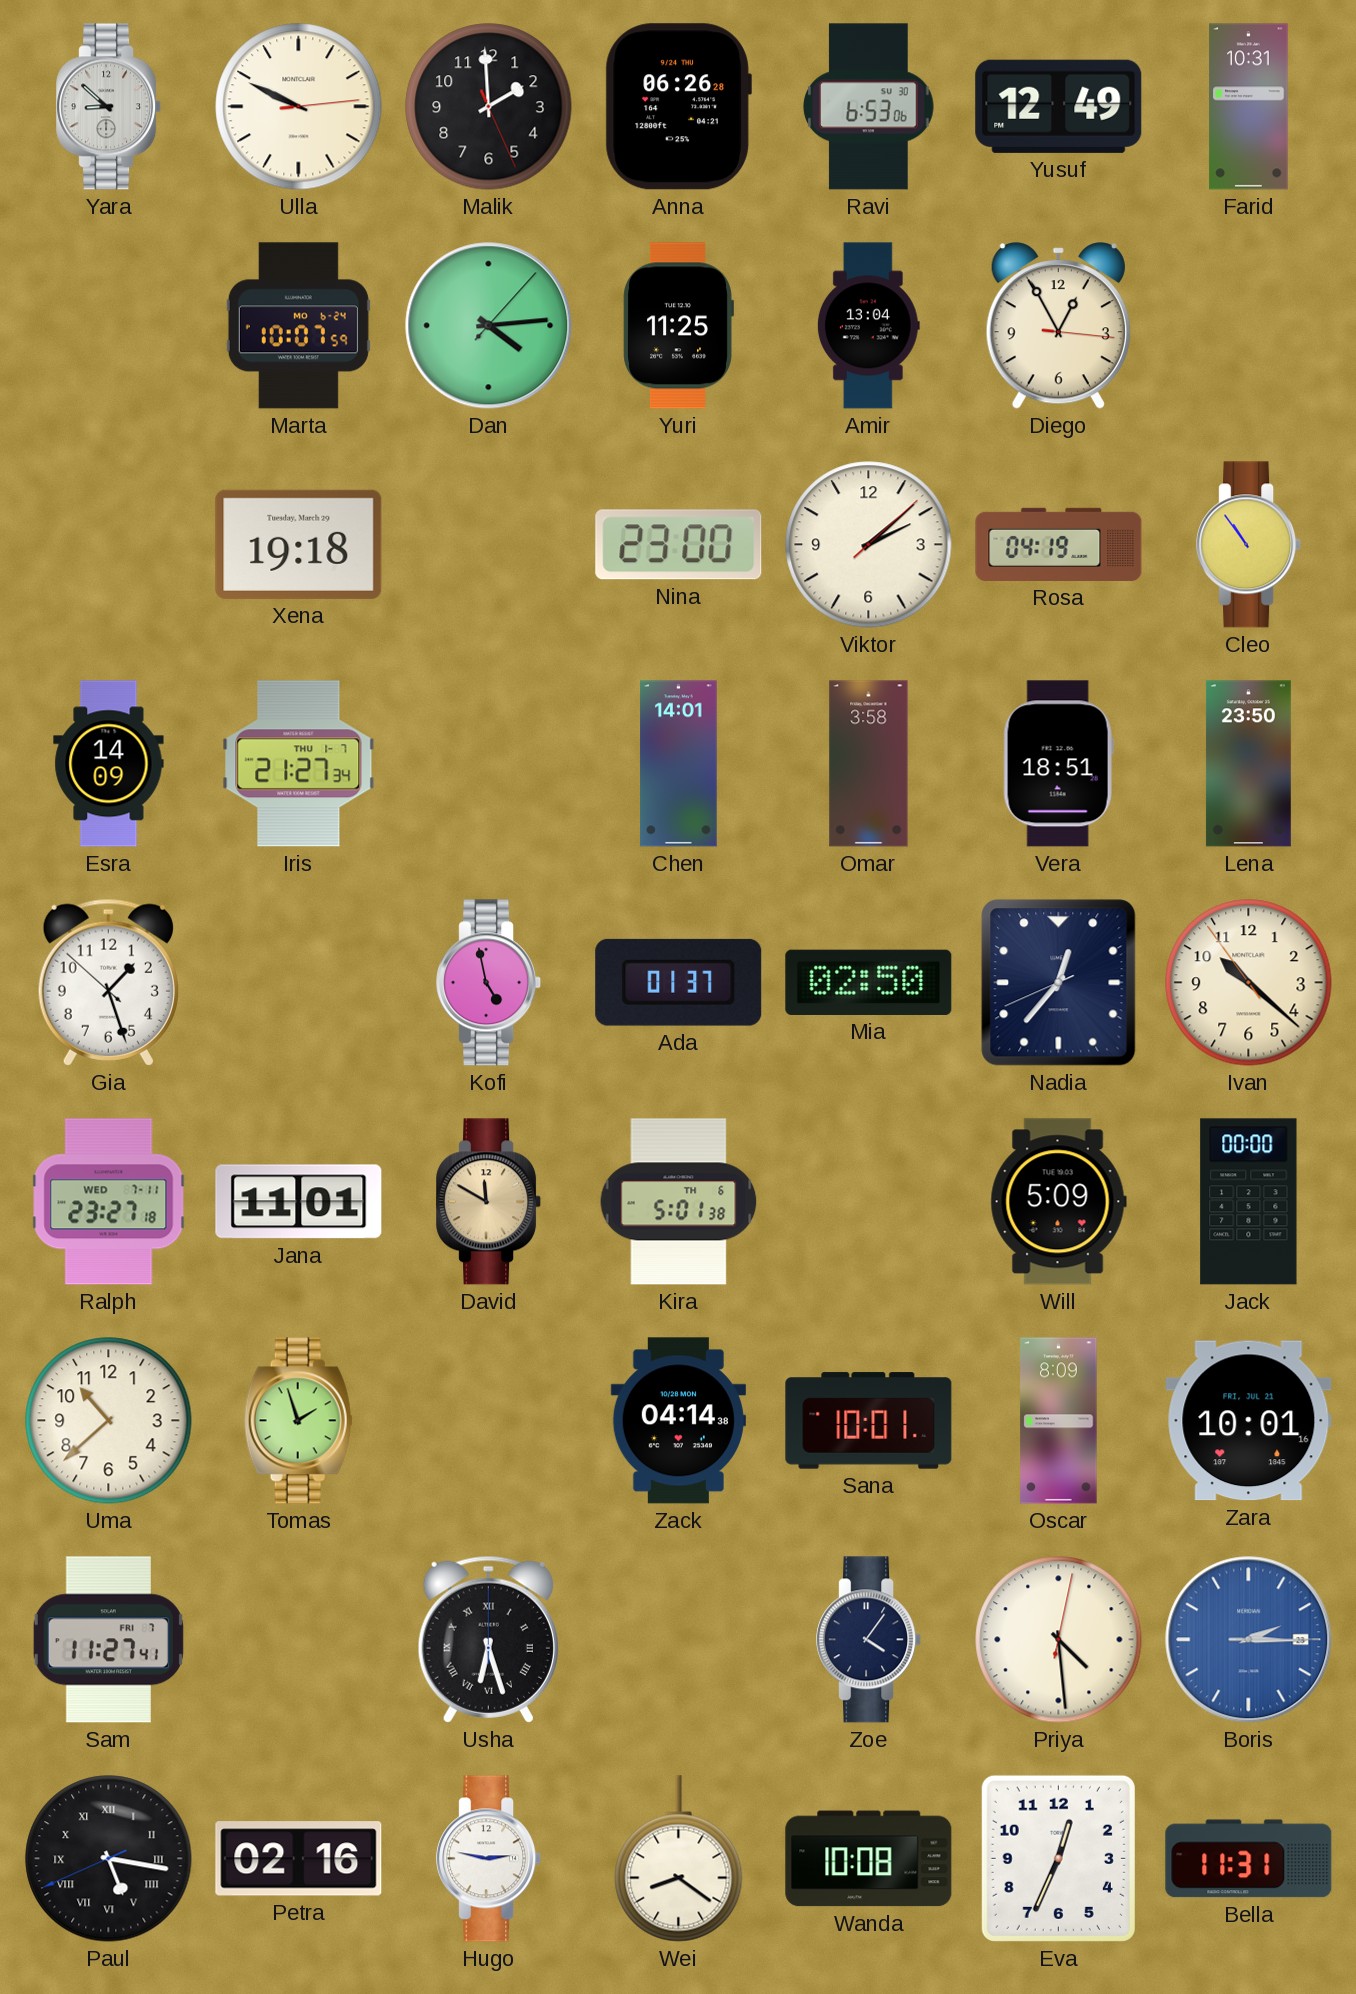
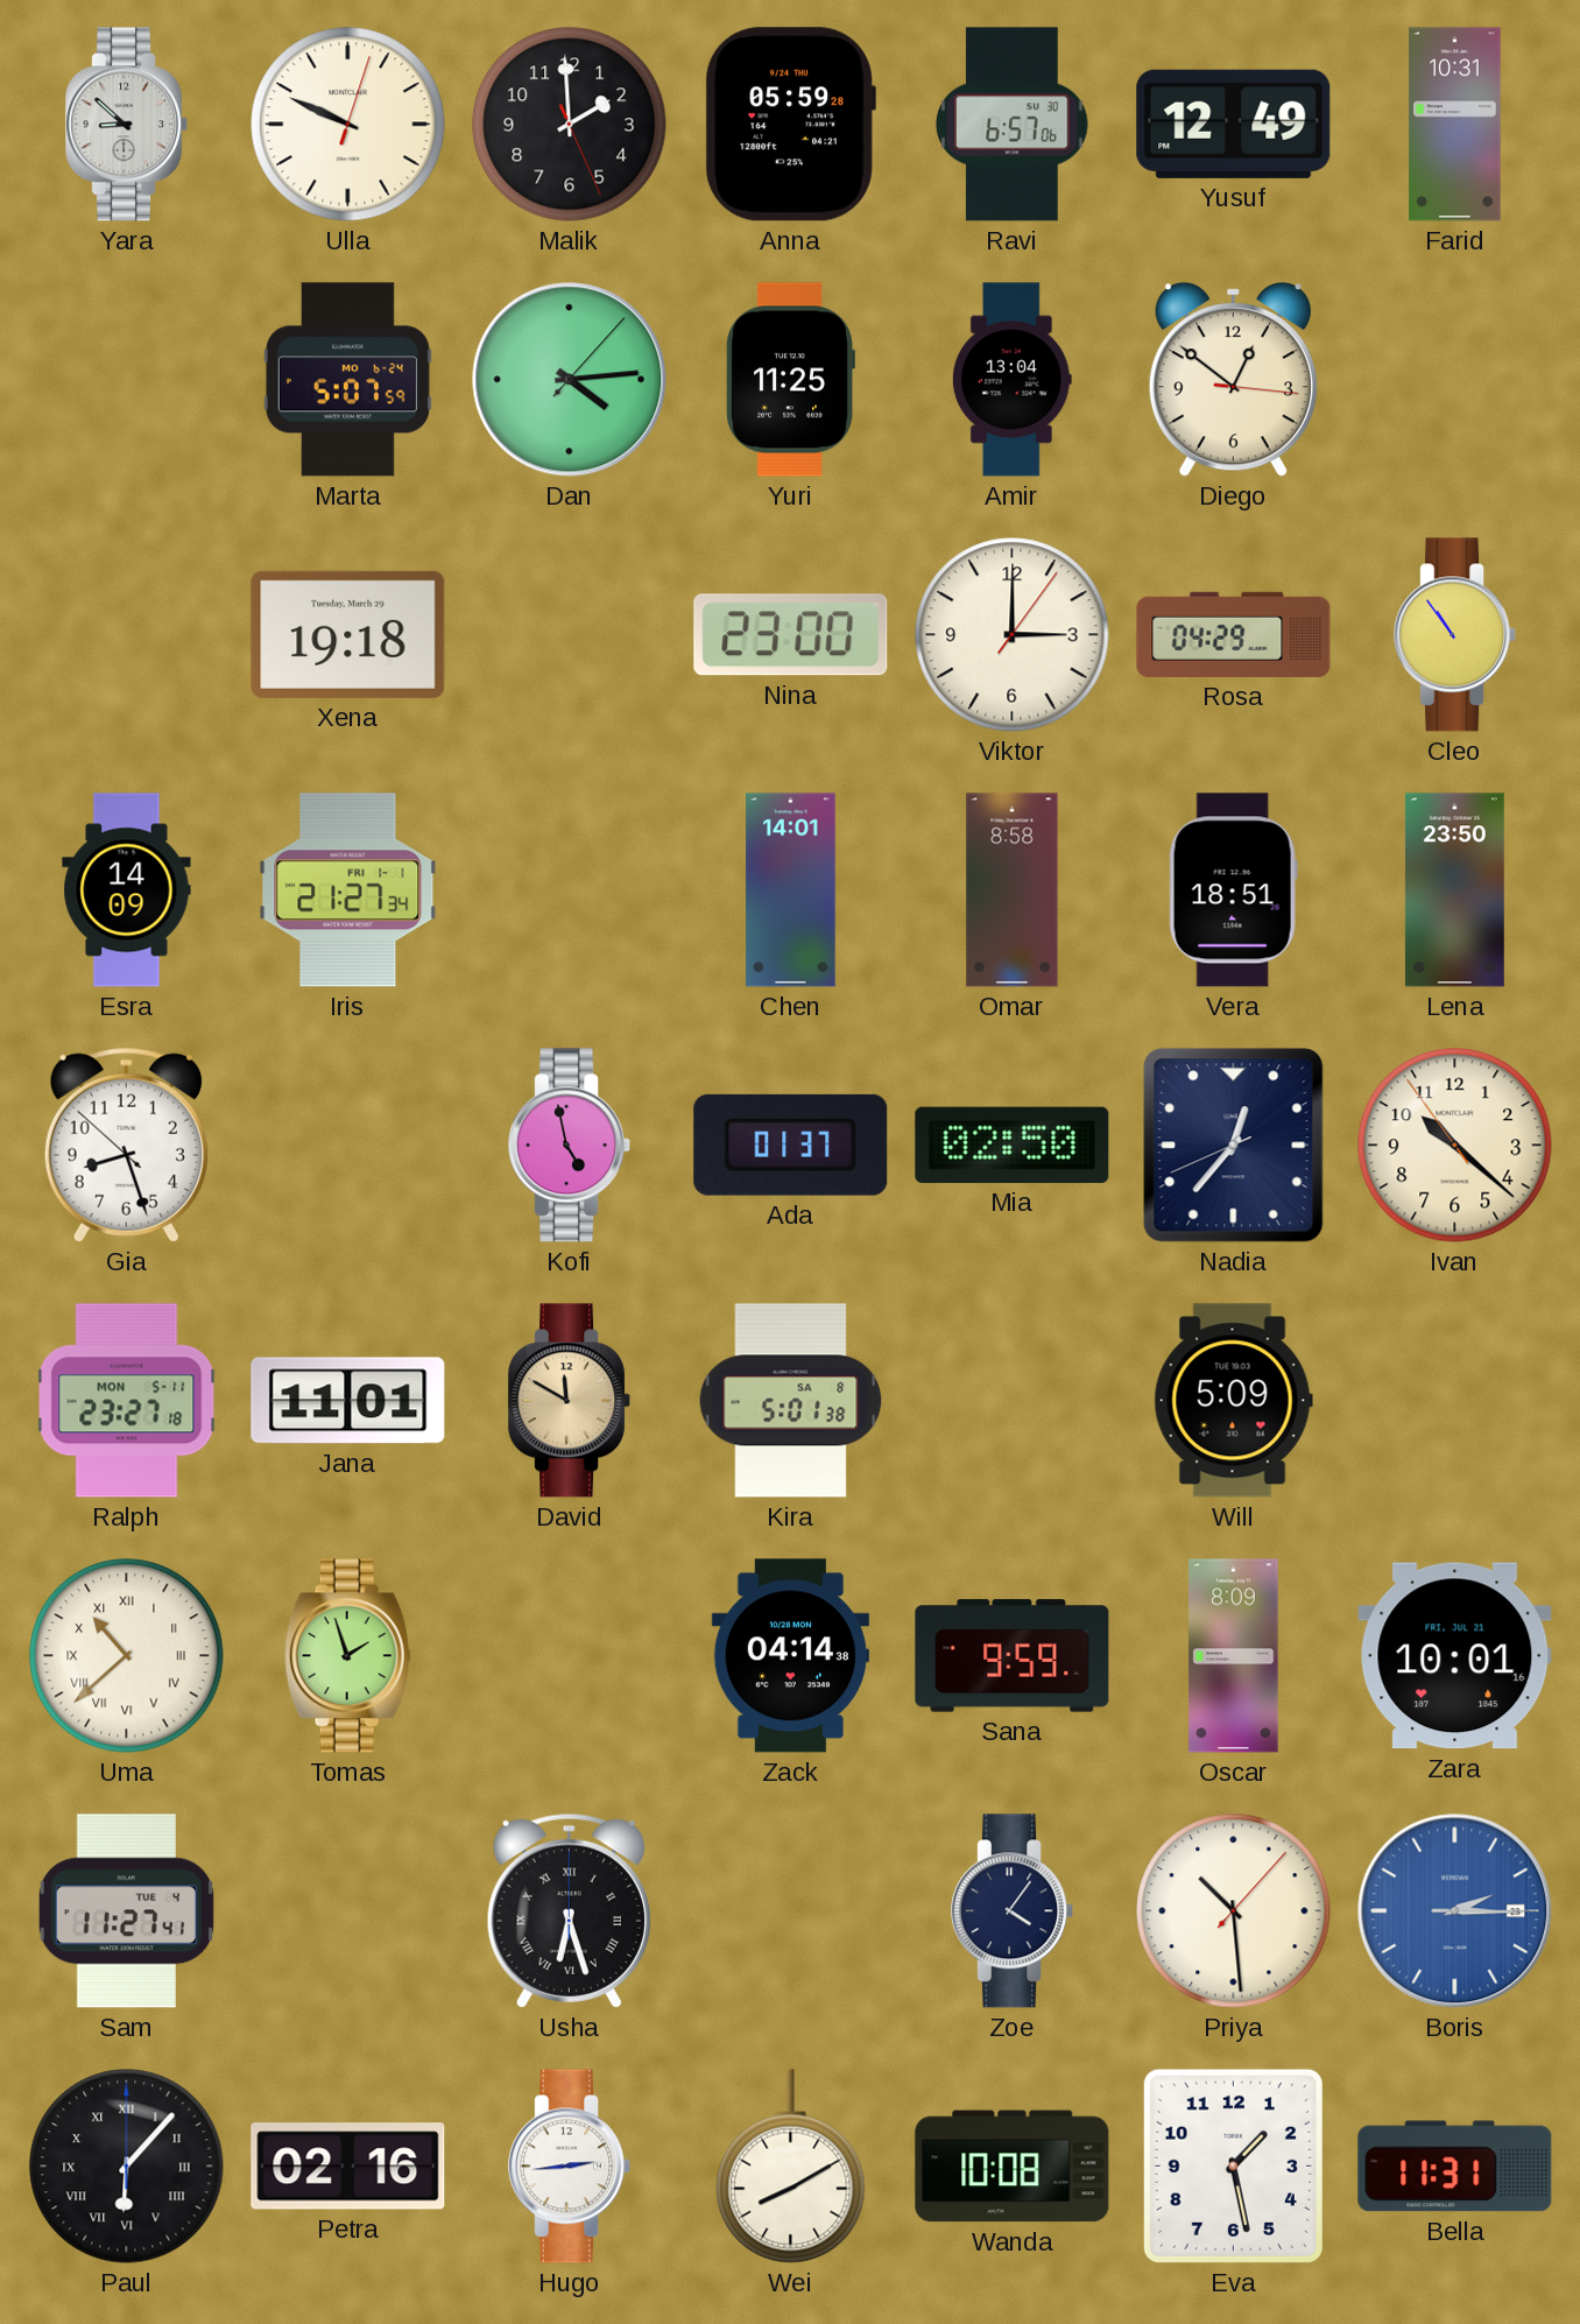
Ulla: 9:49:14 -> 9:49:03
Anna: 06:26 -> 05:59
Ravi: 6:53 -> 6:57
Marta: 10:07 -> 5:07
Diego: 12:55 -> 12:51
Viktor: 2:08 -> 3:00
Rosa: 04:19 -> 04:29
Iris date: THU 1-7 -> FRI 1-1
Omar: 3:58 -> 8:58
Gia: 1:26 -> 8:26
Ralph date: WED 7-11 -> MON 5-11
Kira date: TH 6 -> SA 8
Jack: 00:00 -> none
Uma numerals: Arabic -> Roman
Sana: 10:01 -> 9:59
Sam date: FRI 7 -> TUE 4
Priya: 4:29 -> 10:29
Paul: 5:16 -> 6:07
Hugo: 2:47 -> 2:44
Wei: 8:21 -> 8:10
Eva: 12:34 -> 1:28
